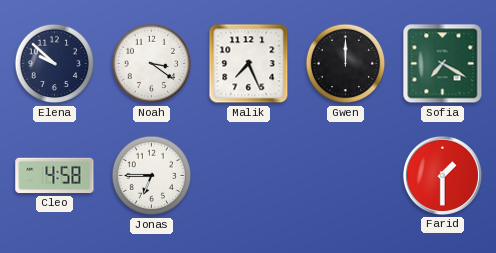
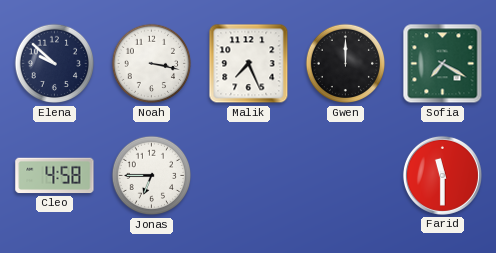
Noah: 3:21 -> 3:17
Farid: 1:30 -> 11:30
